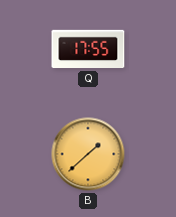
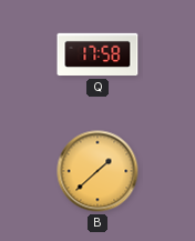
Q: 17:55 -> 17:58
